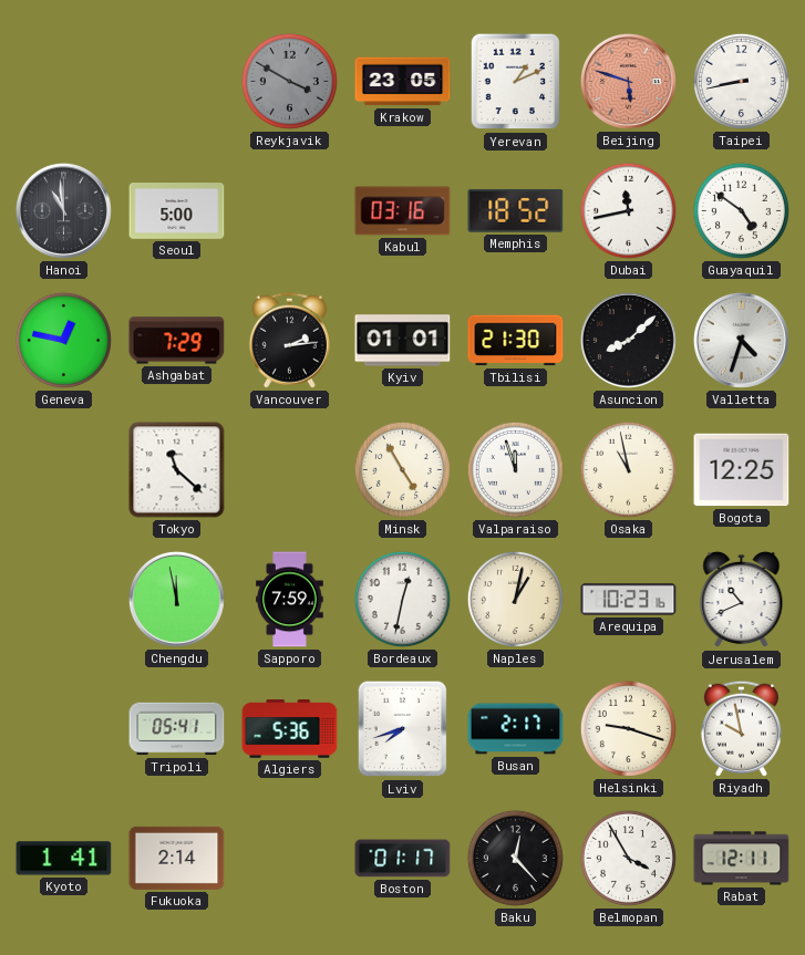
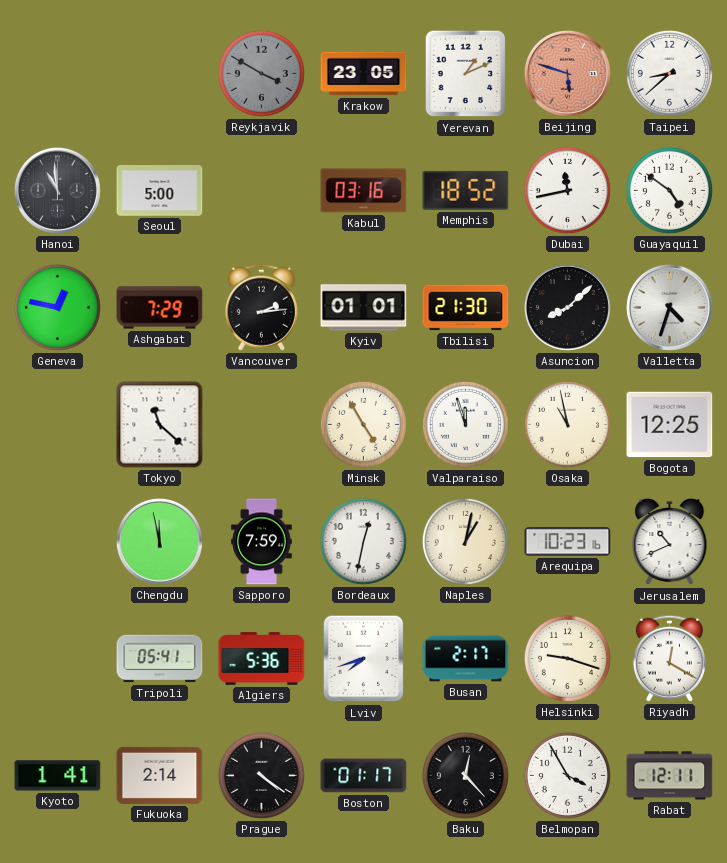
Taipei: 8:43 -> 8:38
Riyadh: 9:58 -> 12:20
Prague: none -> 4:21
